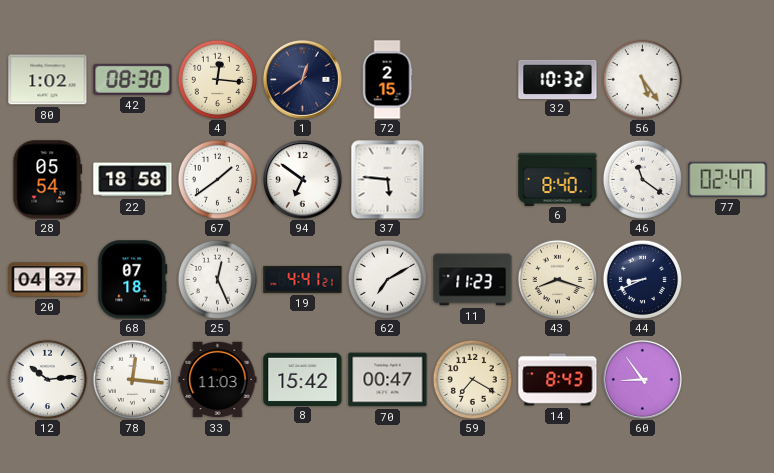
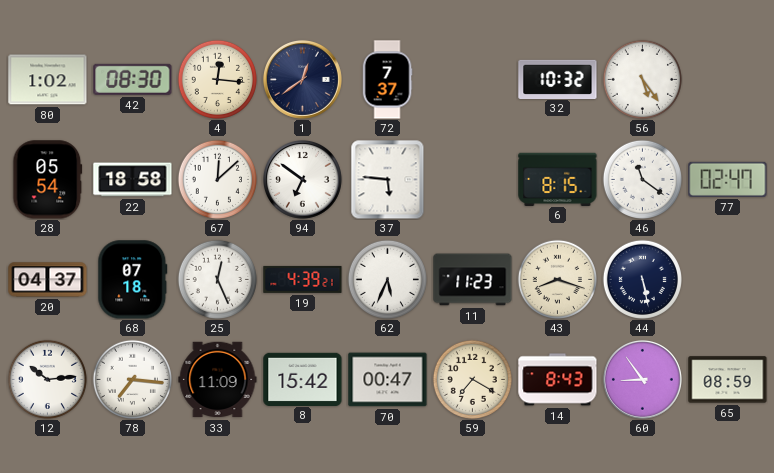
72: 2:15 -> 7:37
67: 1:39 -> 12:08
6: 8:40 -> 8:15
19: 4:41 -> 4:39
62: 7:10 -> 5:34
44: 8:41 -> 5:28
78: 12:16 -> 7:16
33: 11:03 -> 11:09
65: none -> 08:59
